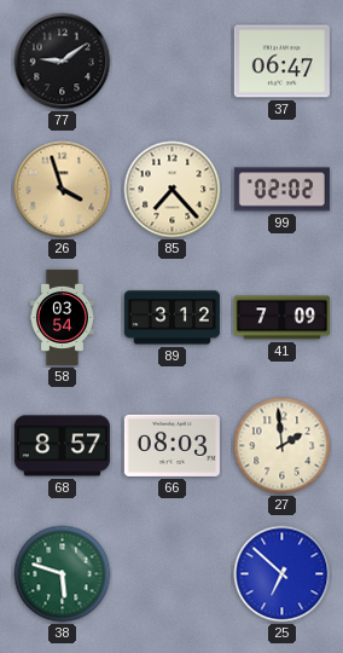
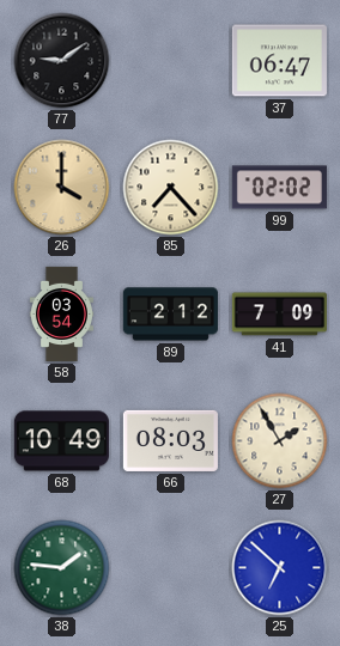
26: 3:57 -> 4:00
89: 3:12 -> 2:12
68: 8:57 -> 10:49
27: 1:59 -> 1:55
38: 5:48 -> 1:46
